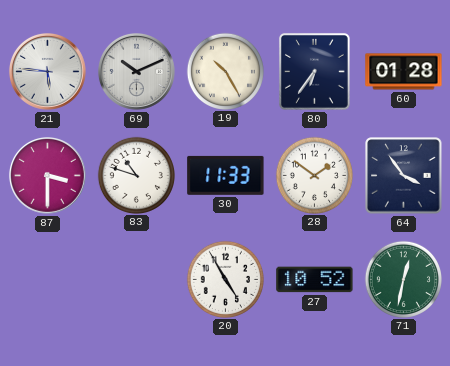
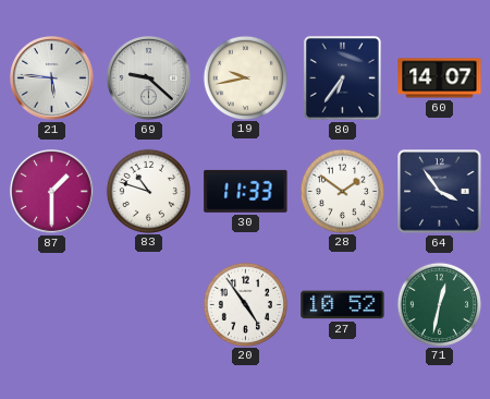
69: 10:11 -> 9:22
19: 10:25 -> 9:43
60: 01:28 -> 14:07
87: 3:30 -> 1:30
20: 4:55 -> 4:54
